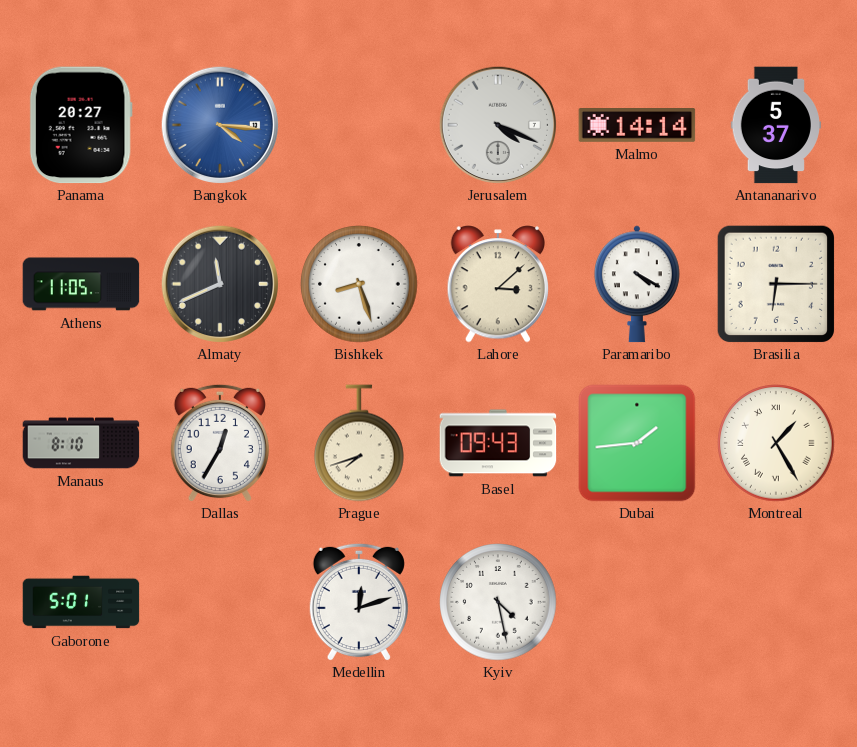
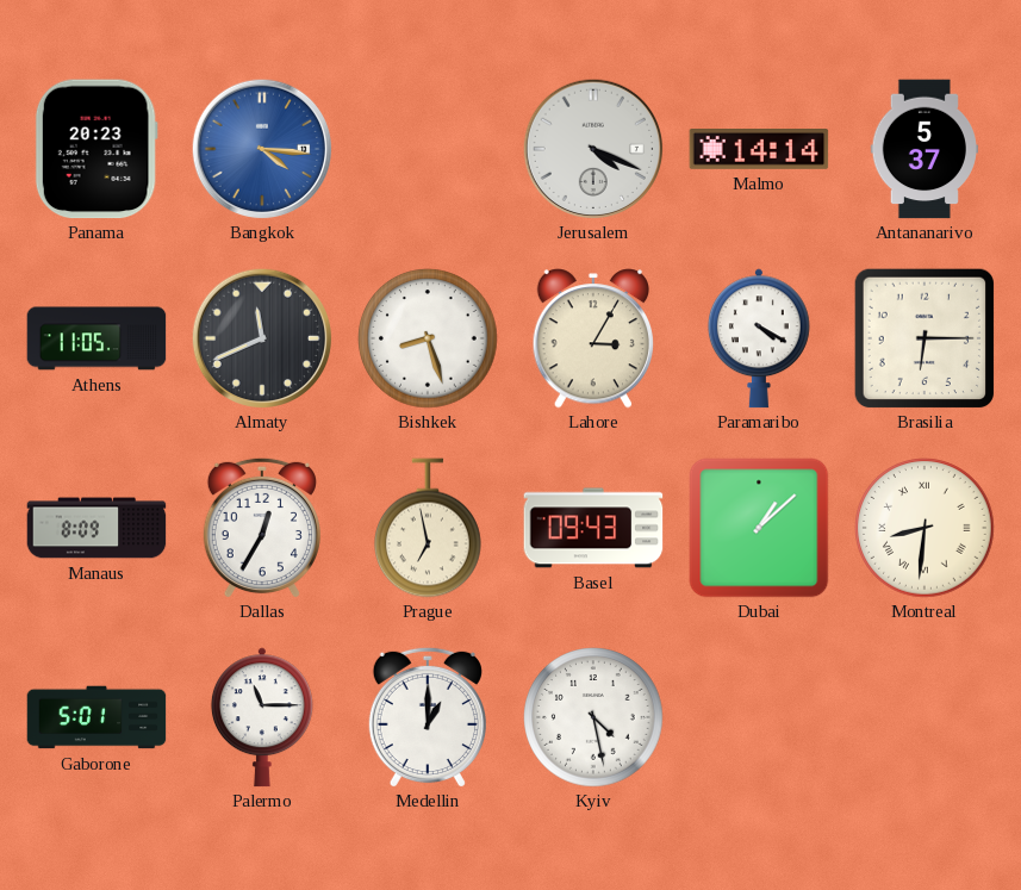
Panama: 20:27 -> 20:23
Lahore: 3:08 -> 3:05
Manaus: 8:10 -> 8:09
Prague: 7:42 -> 6:58
Dubai: 1:44 -> 1:08
Montreal: 1:25 -> 8:31
Palermo: none -> 11:15
Medellin: 12:12 -> 1:00
